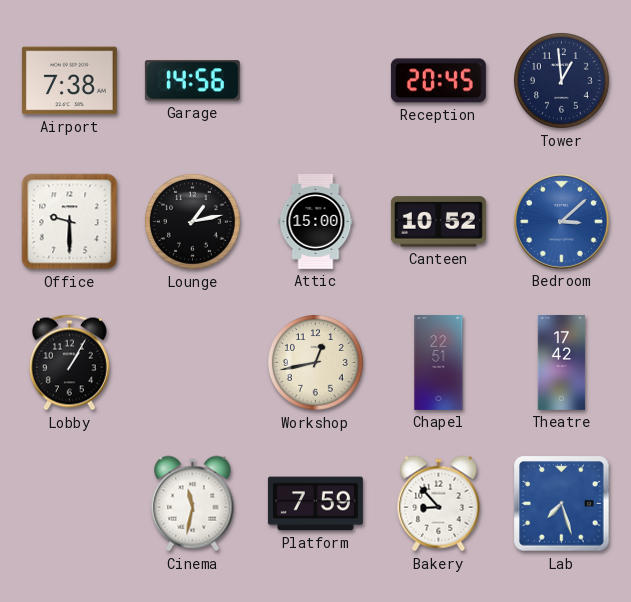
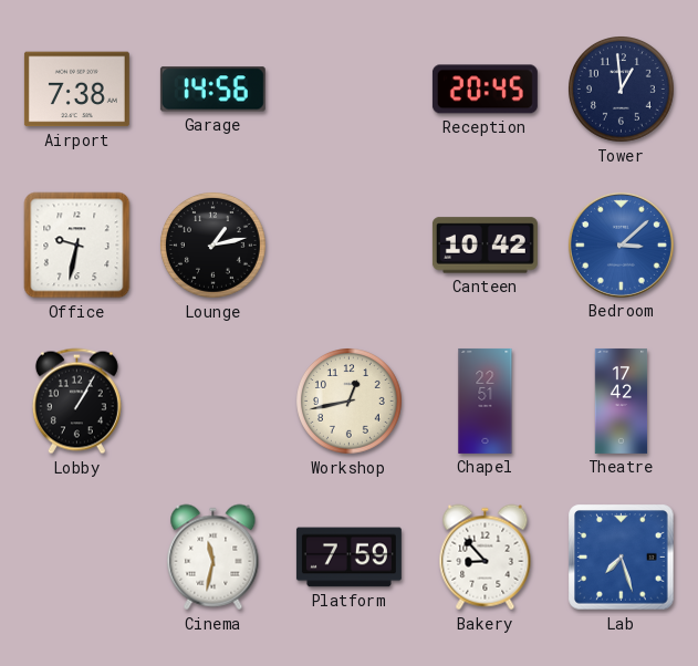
Office: 9:30 -> 9:32
Attic: 15:00 -> none
Canteen: 10:52 -> 10:42
